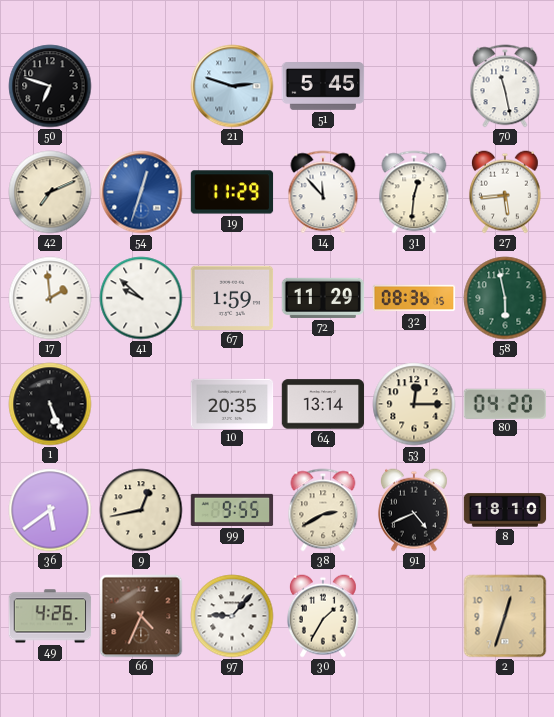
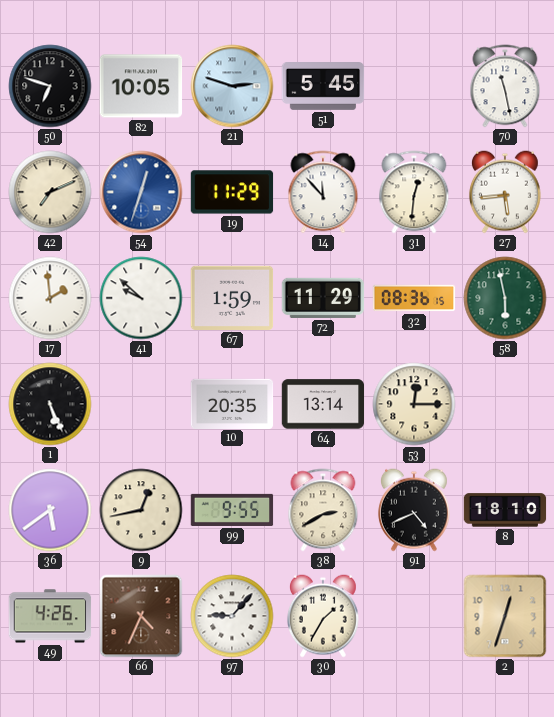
82: none -> 10:05
80: 04:20 -> none
